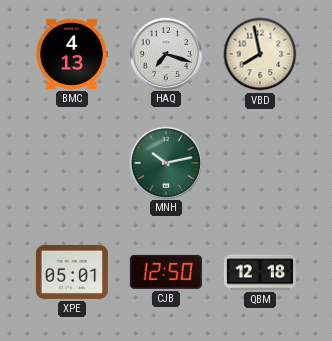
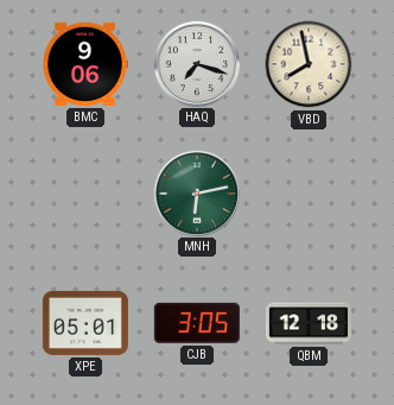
BMC: 4:13 -> 9:06
MNH: 10:13 -> 6:13
CJB: 12:50 -> 3:05
